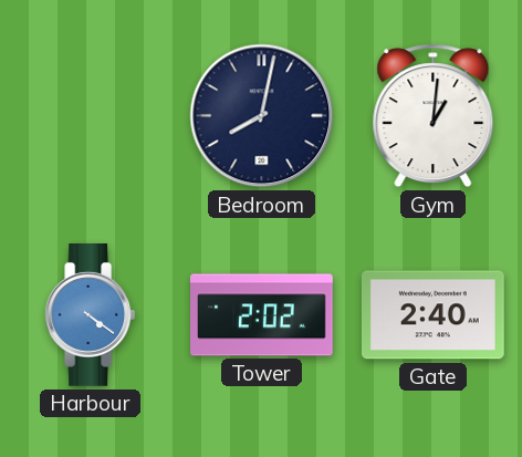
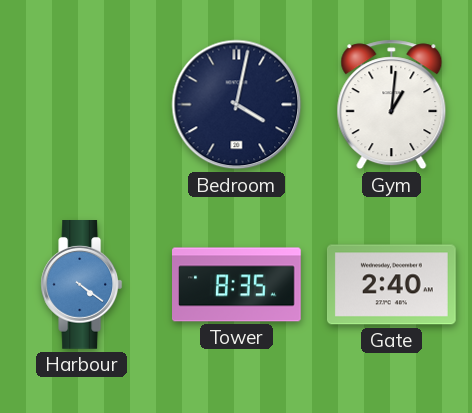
Bedroom: 8:02 -> 4:02
Tower: 2:02 -> 8:35
